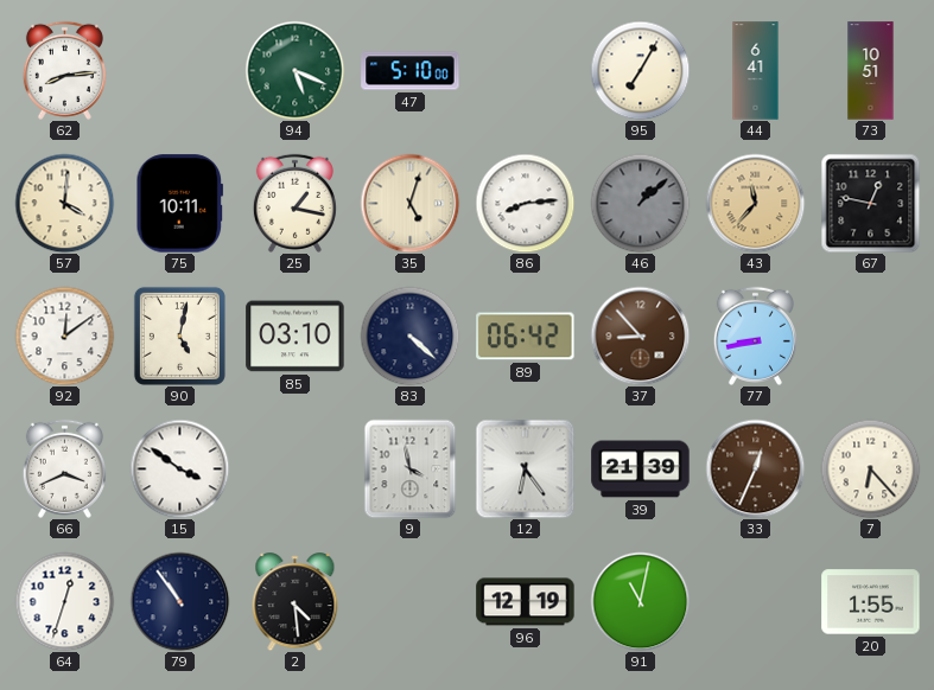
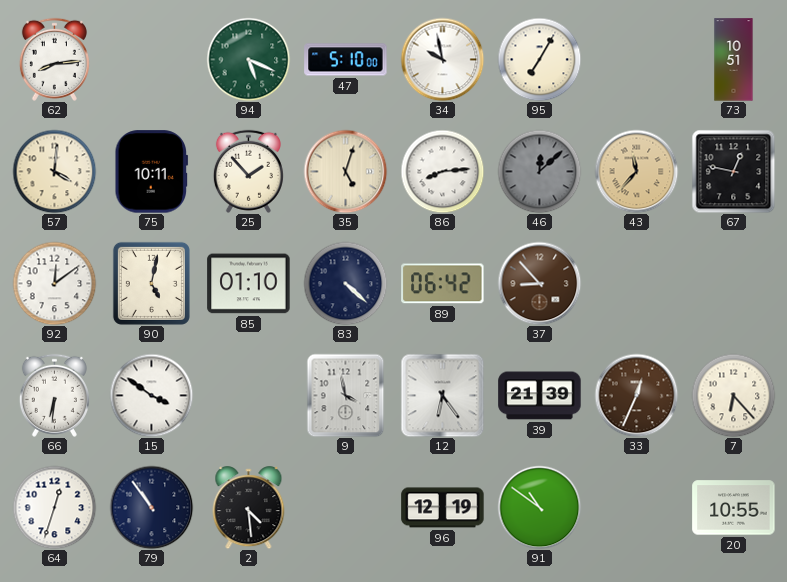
34: none -> 9:58
44: 6:41 -> none
25: 1:17 -> 1:53
46: 1:08 -> 12:08
85: 03:10 -> 01:10
77: 8:43 -> none
66: 3:41 -> 6:31
91: 11:02 -> 10:51
20: 1:55 -> 10:55
